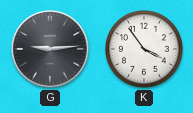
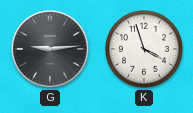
K: 3:54 -> 3:57
